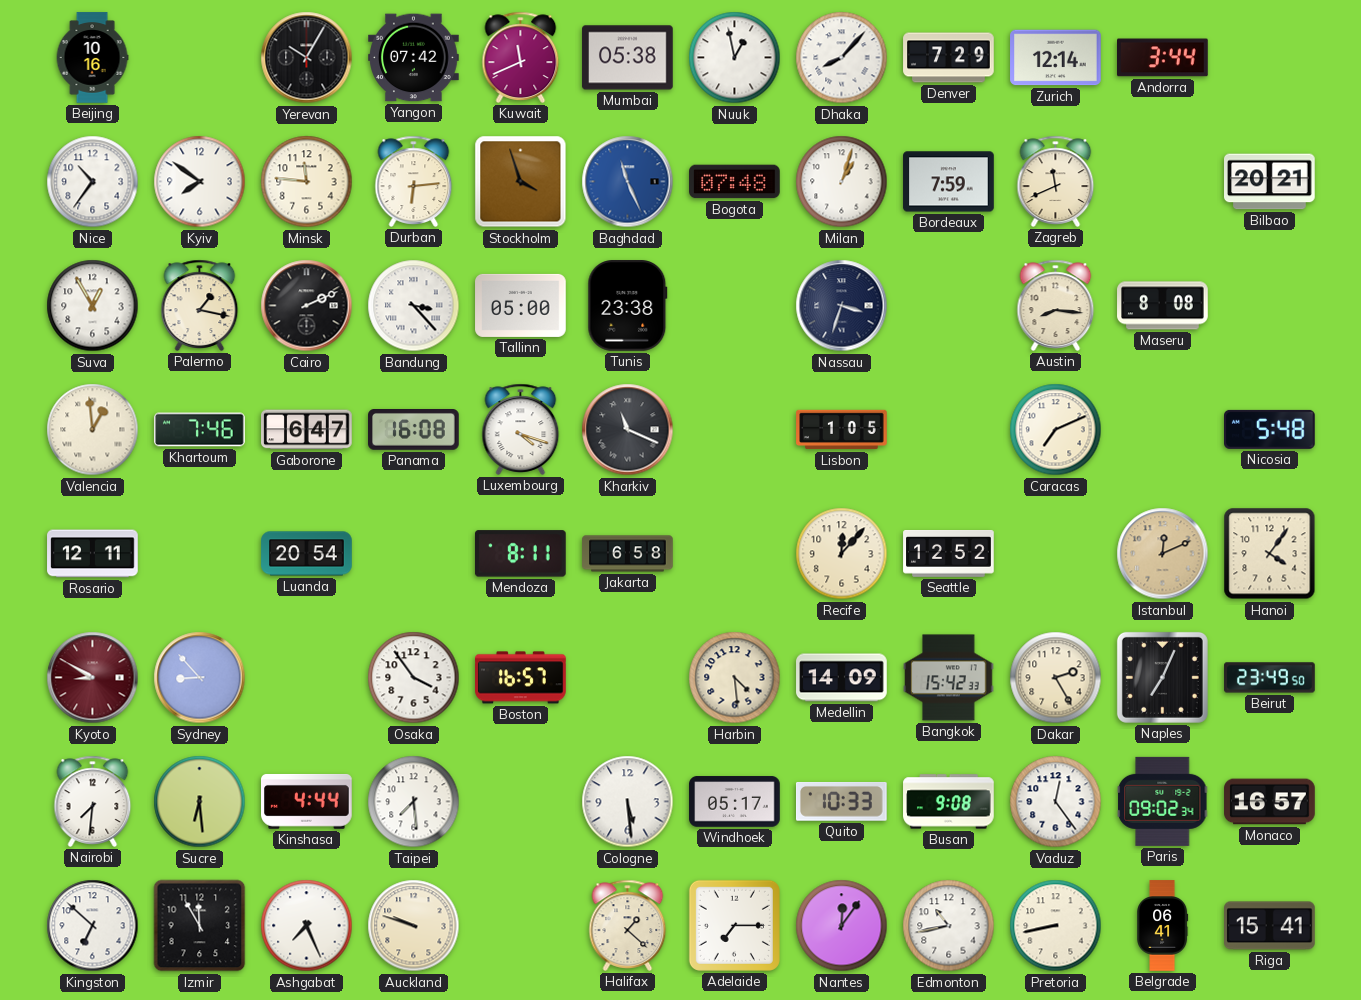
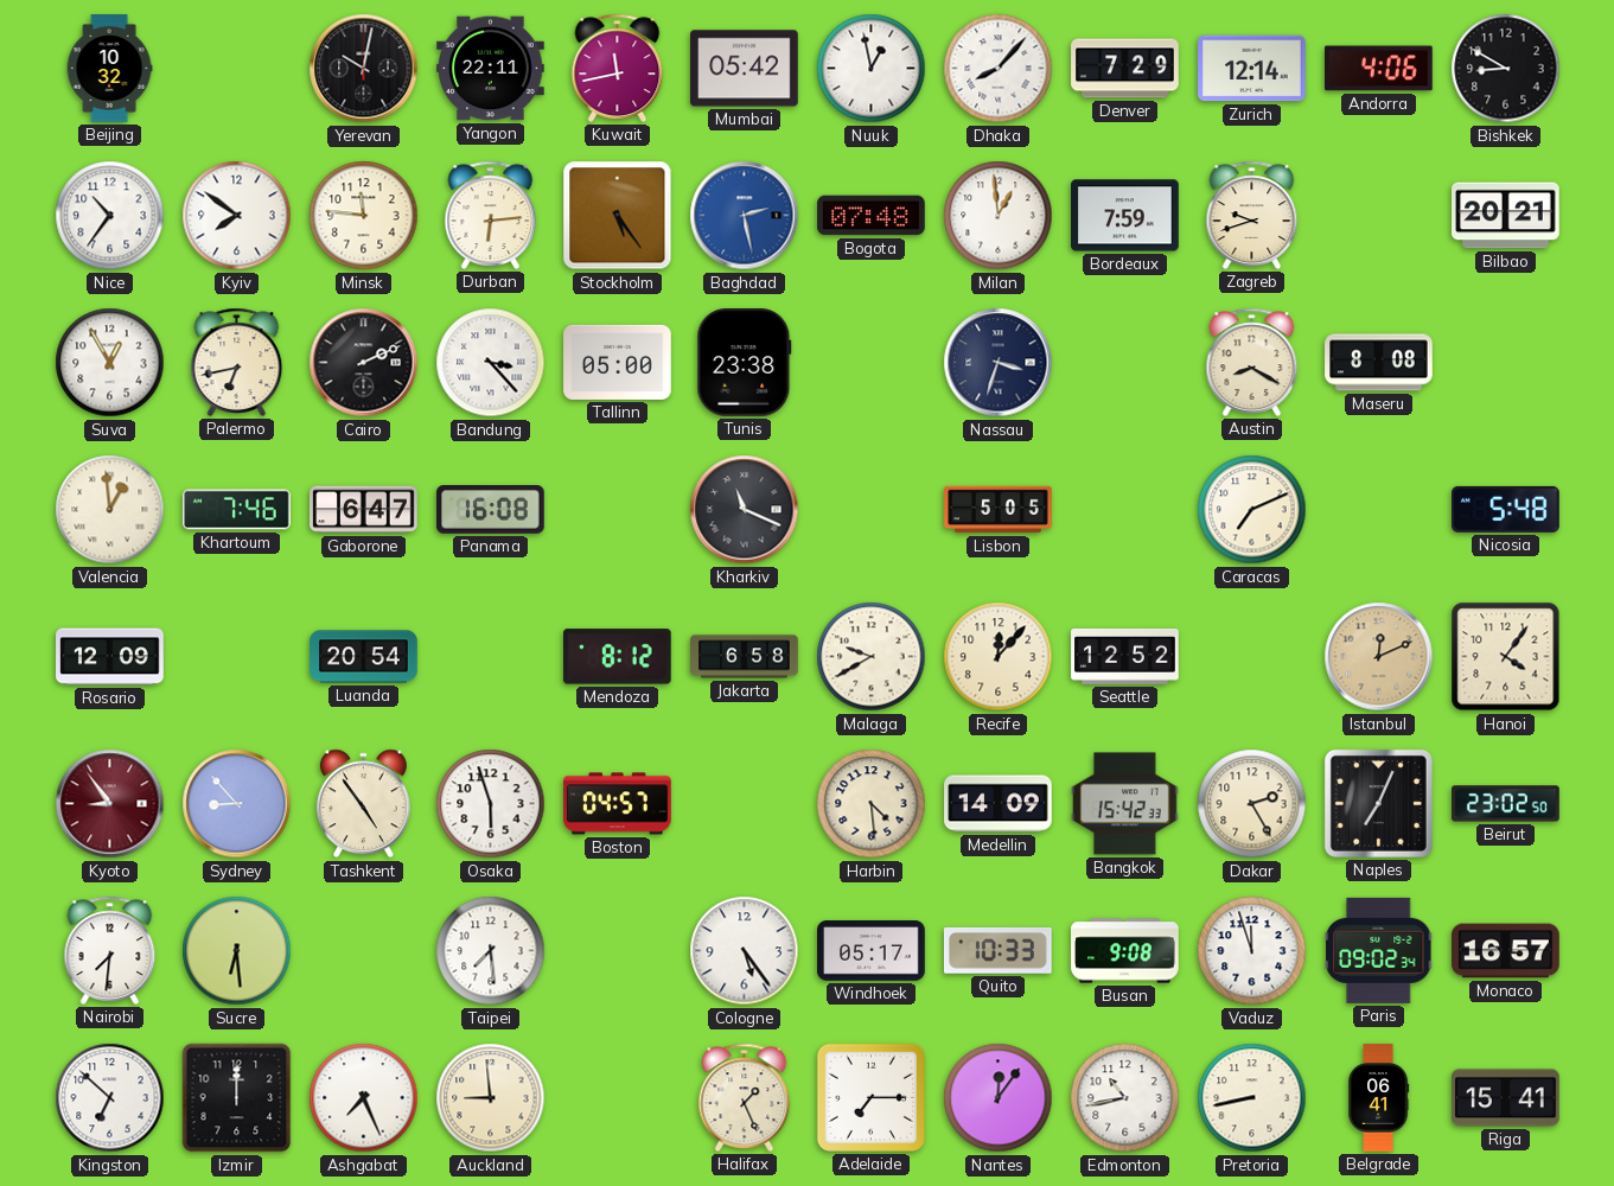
Beijing: 10:16 -> 10:32
Yerevan: 10:05 -> 10:02
Yangon: 07:42 -> 22:11
Kuwait: 11:41 -> 11:43
Mumbai: 05:38 -> 05:42
Andorra: 3:44 -> 4:06
Bishkek: none -> 8:50
Stockholm: 3:57 -> 5:24
Baghdad: 11:26 -> 2:28
Milan: 1:03 -> 12:59
Zagreb: 11:41 -> 9:42
Palermo: 1:17 -> 6:43
Austin: 8:16 -> 8:20
Luxembourg: 4:18 -> none
Lisbon: 1:05 -> 5:05
Rosario: 12:11 -> 12:09
Mendoza: 8:11 -> 8:12
Malaga: none -> 9:40
Kyoto: 8:50 -> 8:54
Tashkent: none -> 4:54
Osaka: 3:54 -> 5:57
Boston: 16:57 -> 04:57
Beirut: 23:49 -> 23:02
Kinshasa: 4:44 -> none
Cologne: 5:29 -> 5:24
Vaduz: 12:24 -> 11:57
Izmir: 11:55 -> 12:00
Auckland: 9:48 -> 8:59
Halifax: 1:22 -> 1:26
